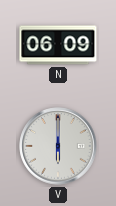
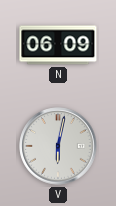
V: 6:00 -> 6:02
